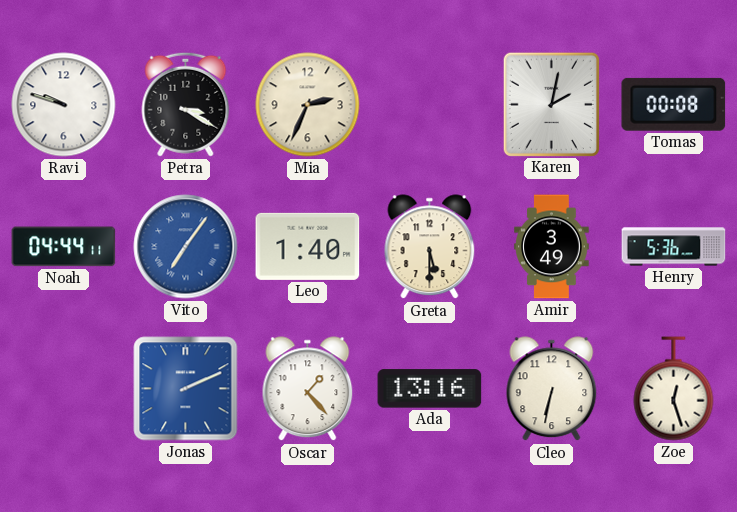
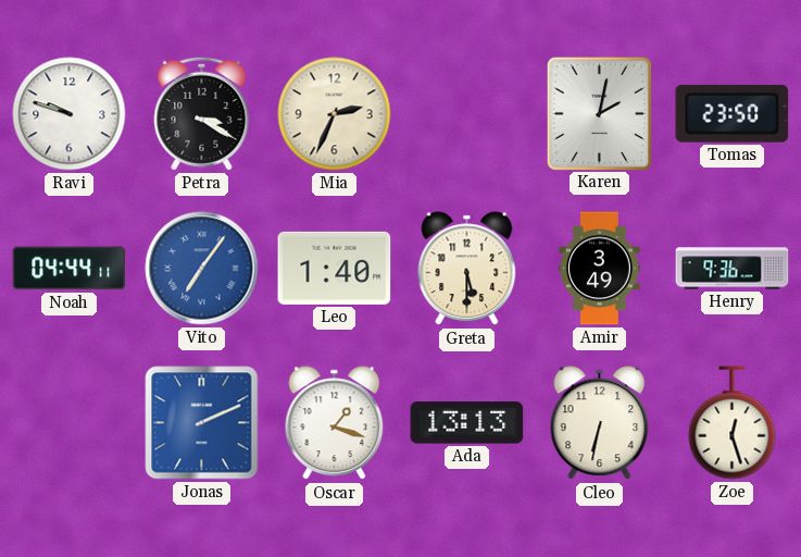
Tomas: 00:08 -> 23:50
Henry: 5:36 -> 9:36
Oscar: 1:23 -> 1:18
Ada: 13:16 -> 13:13
